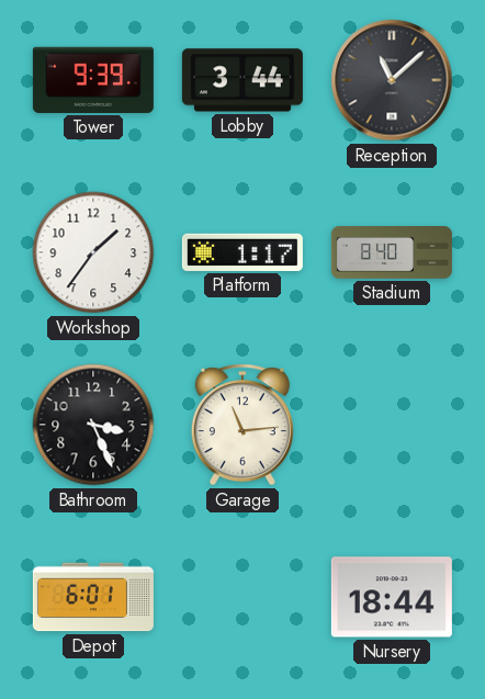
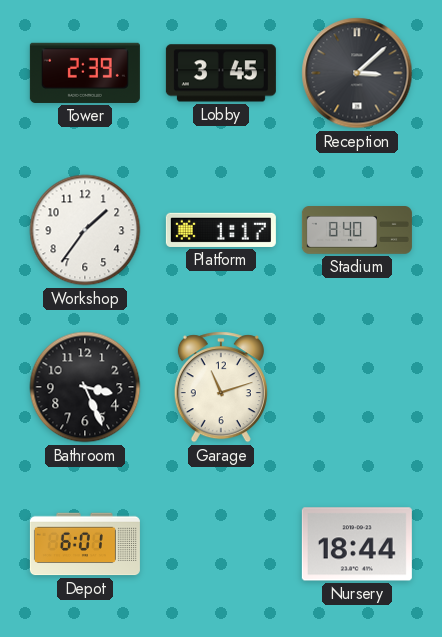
Tower: 9:39 -> 2:39
Lobby: 3:44 -> 3:45
Reception: 11:08 -> 3:08
Garage: 11:14 -> 11:12
